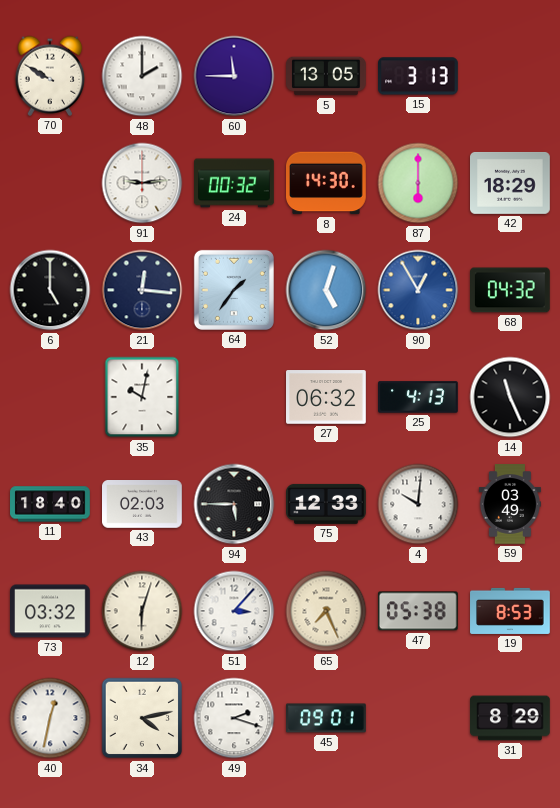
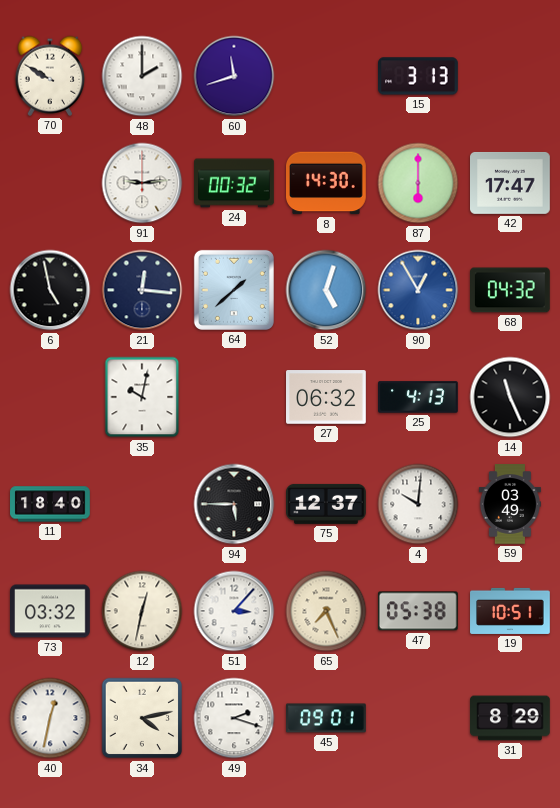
60: 11:45 -> 11:42
5: 13:05 -> none
42: 18:29 -> 17:47
6: 5:00 -> 4:58
64: 1:36 -> 1:38
43: 02:03 -> none
75: 12:33 -> 12:37
12: 6:03 -> 12:32
19: 8:53 -> 10:51
